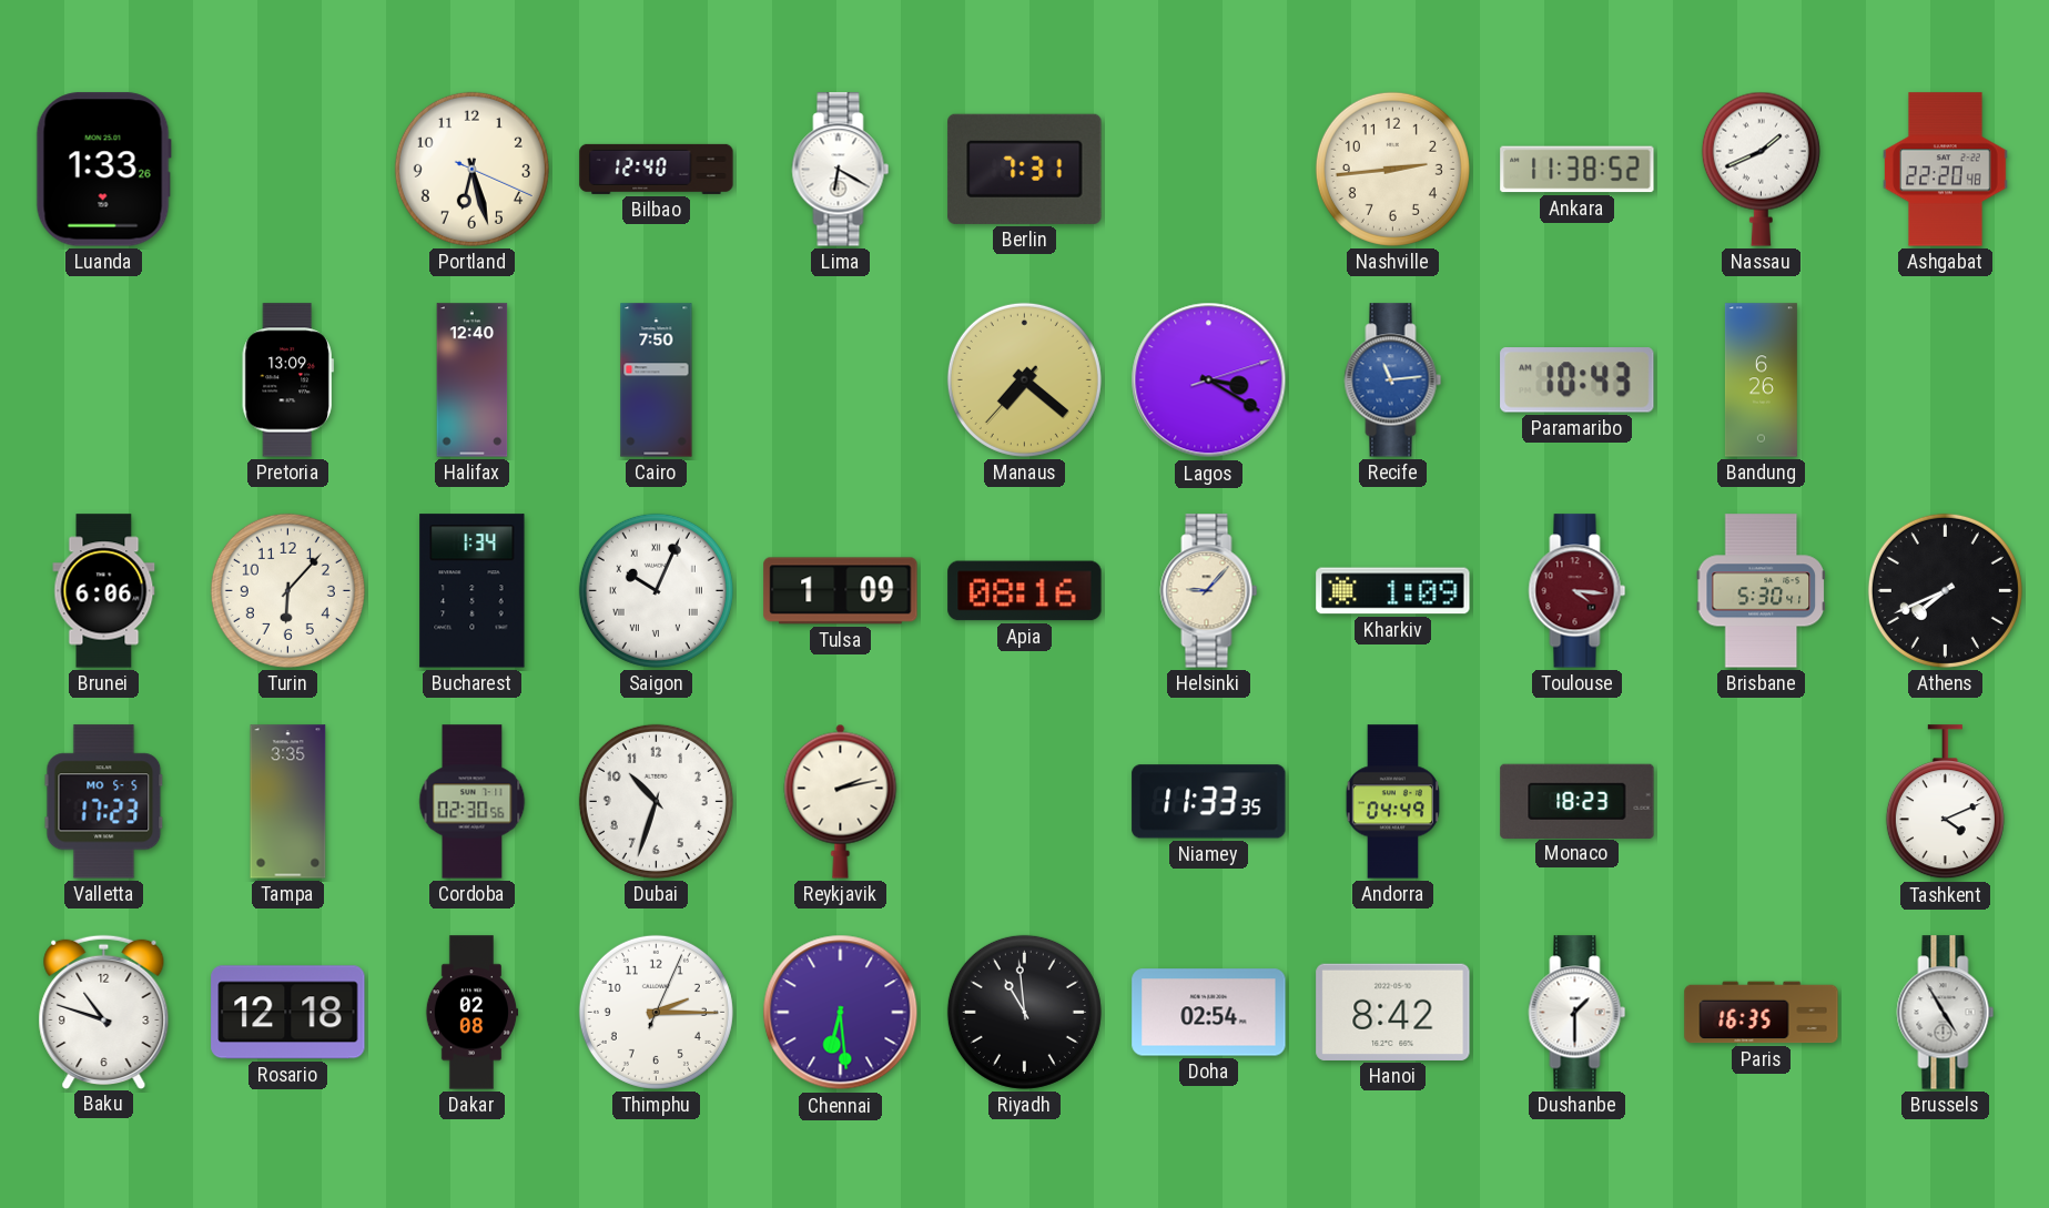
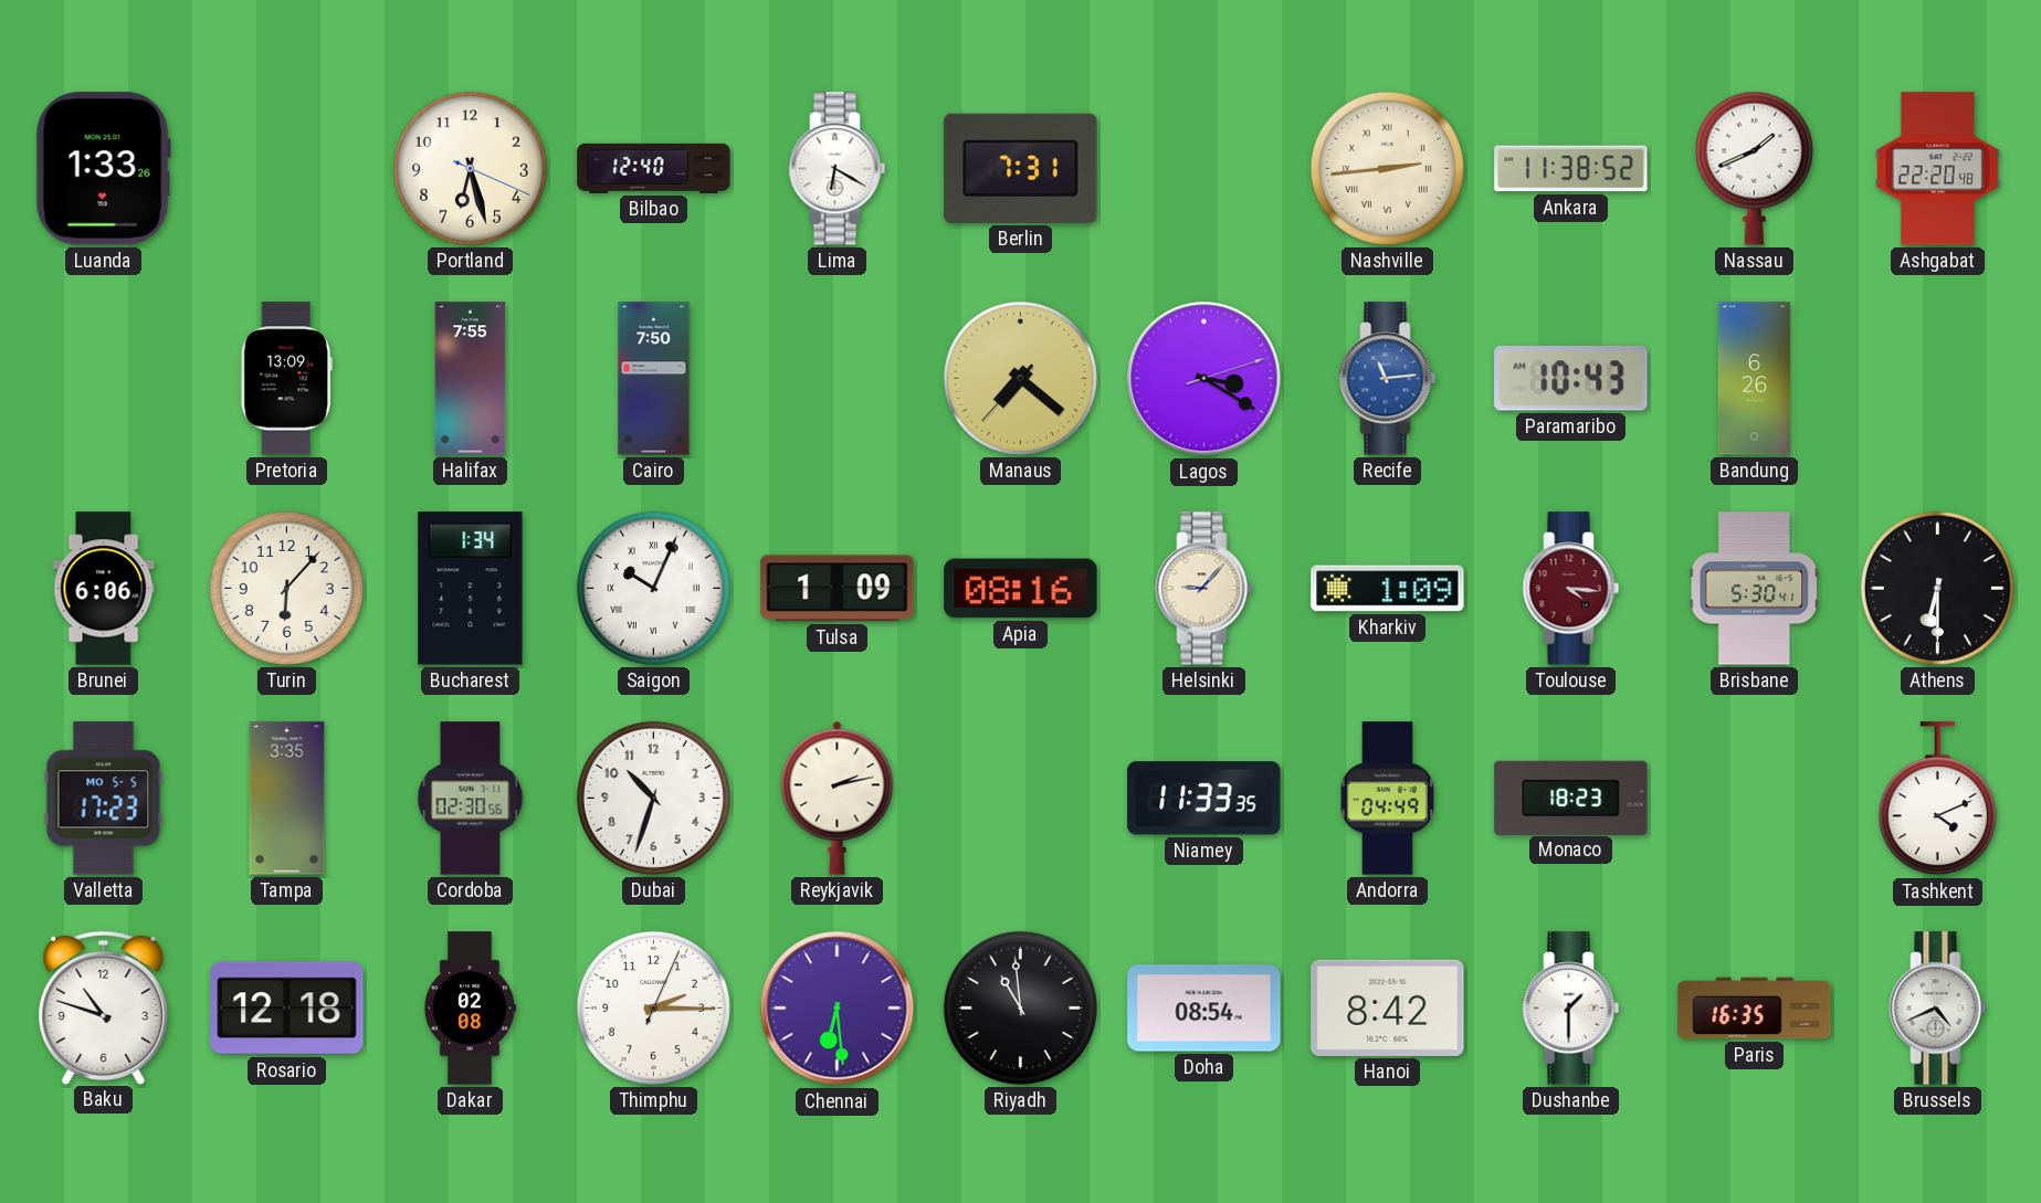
Nashville numerals: Arabic -> Roman
Halifax: 12:40 -> 7:55
Athens: 7:41 -> 6:30
Doha: 02:54 -> 08:54
Brussels: 4:55 -> 4:41
